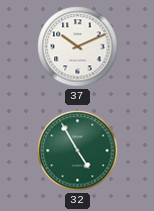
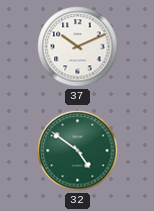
32: 4:55 -> 4:51
